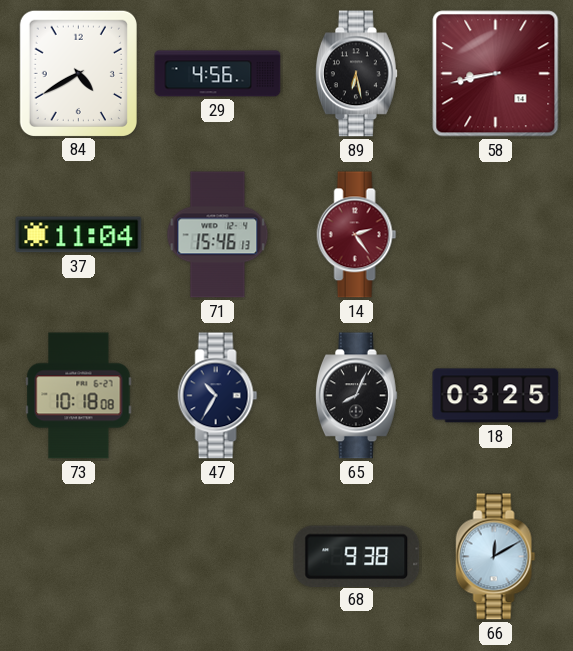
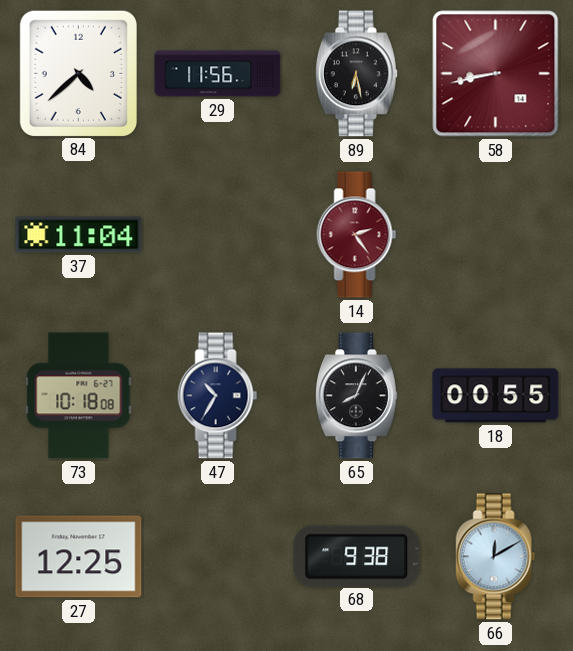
84: 4:40 -> 4:38
29: 4:56 -> 11:56
71: 15:46 -> none
18: 03:25 -> 00:55
27: none -> 12:25
